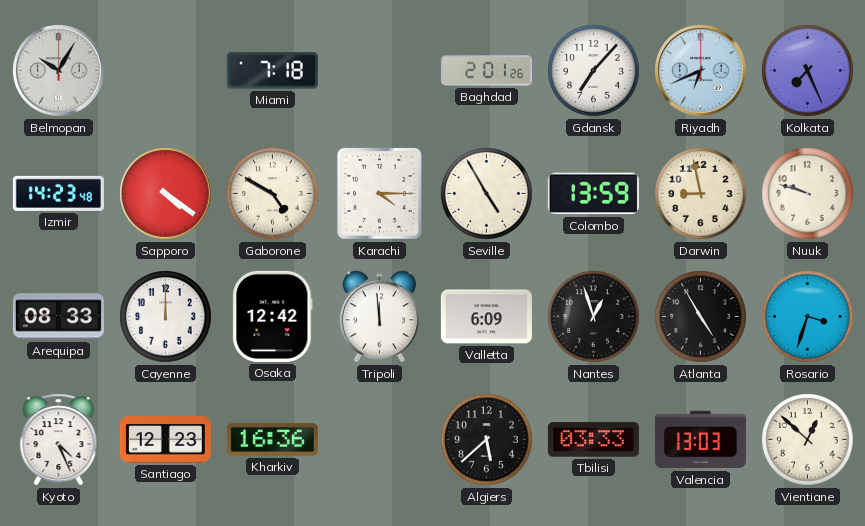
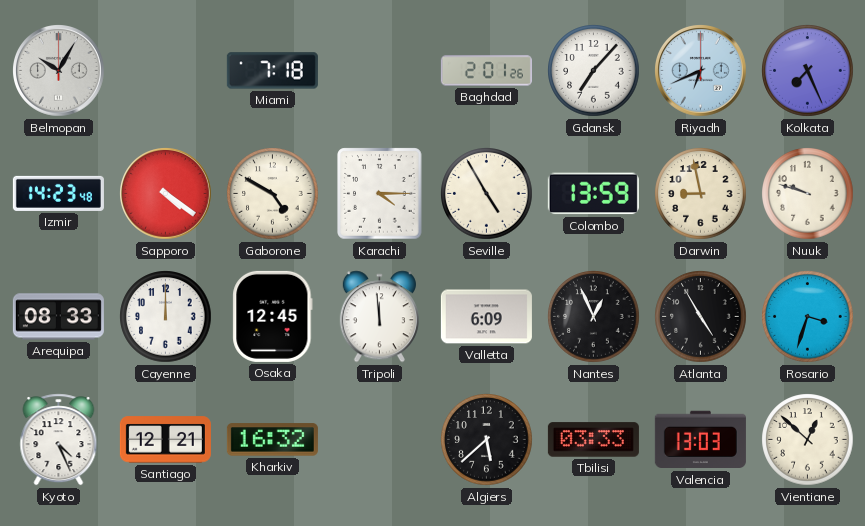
Osaka: 12:42 -> 12:45
Nantes: 12:57 -> 12:56
Santiago: 12:23 -> 12:21
Kharkiv: 16:36 -> 16:32
